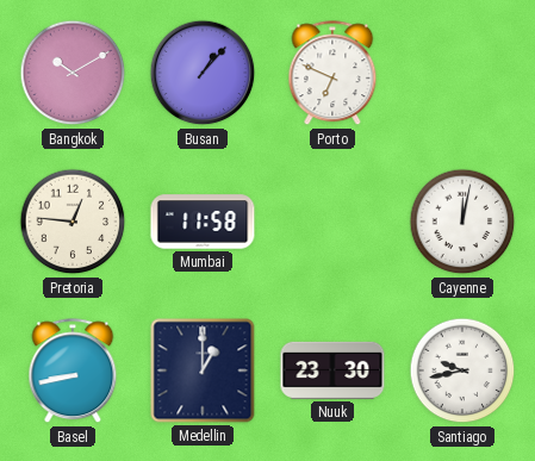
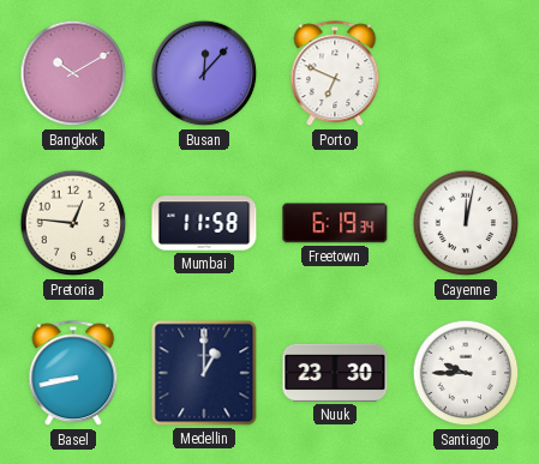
Busan: 1:07 -> 12:07
Freetown: none -> 6:19
Santiago: 9:43 -> 9:45
